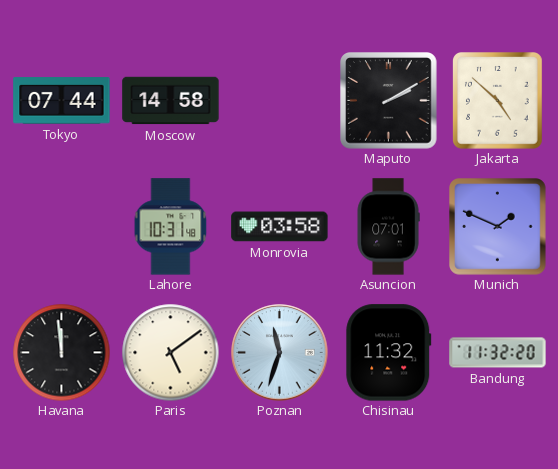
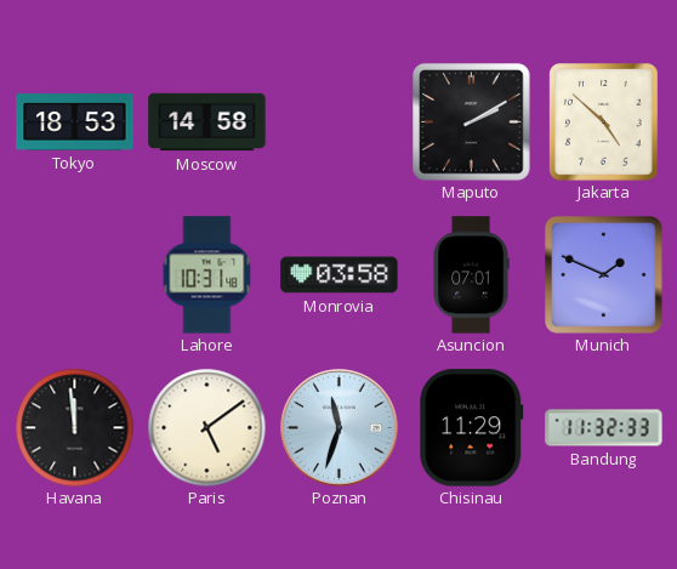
Tokyo: 07:44 -> 18:53
Chisinau: 11:32 -> 11:29
Bandung: 11:32:20 -> 11:32:33
